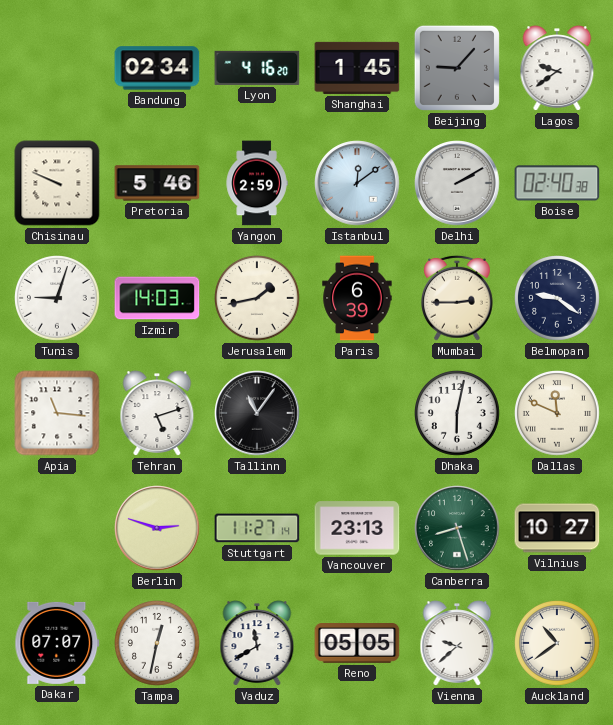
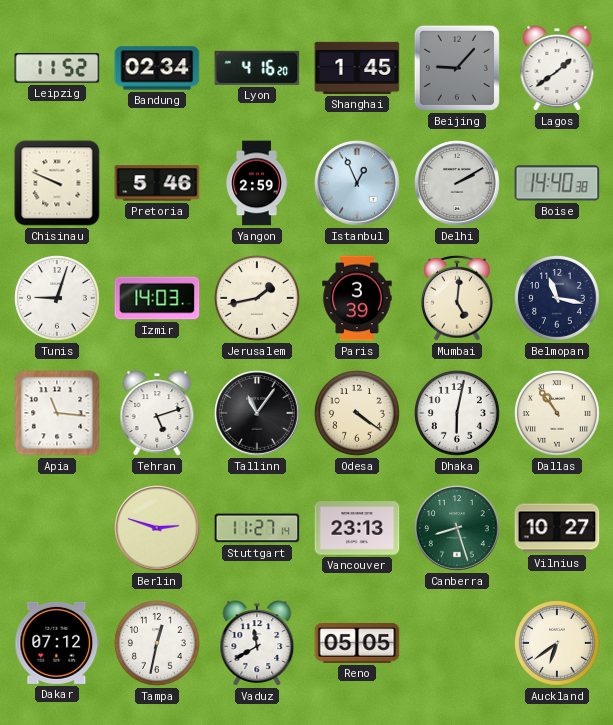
Leipzig: none -> 11:52
Lagos: 9:39 -> 1:39
Istanbul: 12:09 -> 12:56
Boise: 02:40 -> 14:40
Paris: 6:39 -> 3:39
Mumbai: 2:45 -> 5:01
Belmopan: 9:21 -> 11:17
Odesa: none -> 4:21
Dallas: 11:49 -> 10:54
Dakar: 07:07 -> 07:12
Vienna: 9:38 -> none
Auckland: 10:39 -> 6:39
